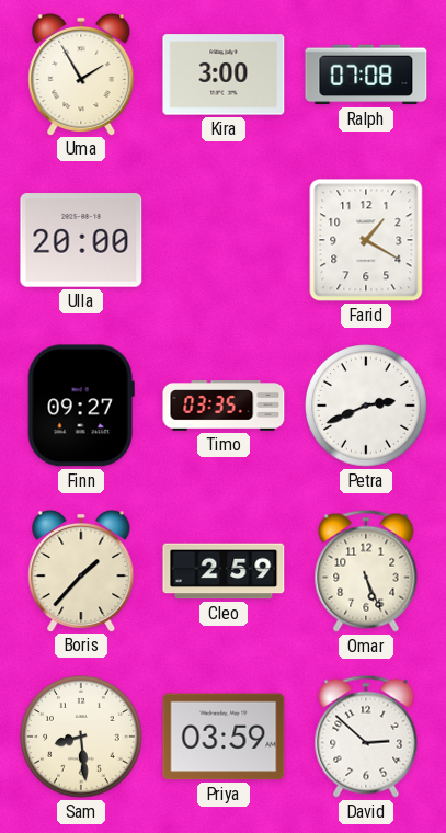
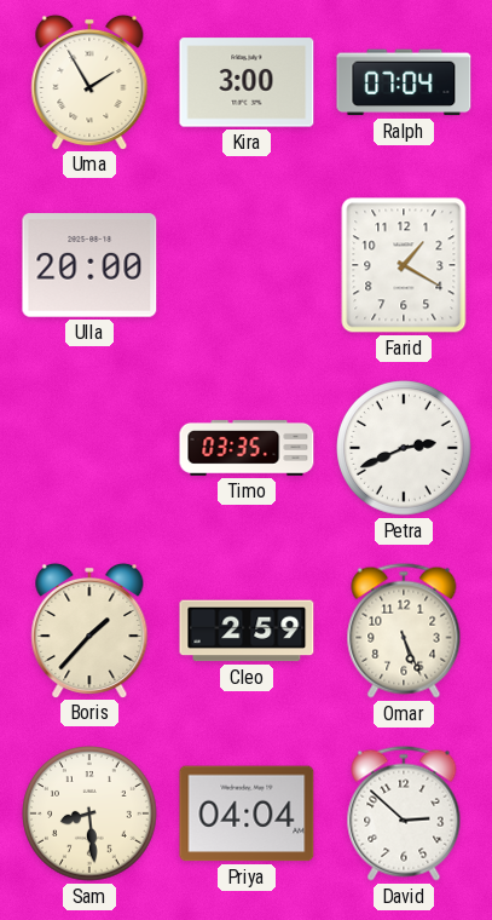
Ralph: 07:08 -> 07:04
Finn: 09:27 -> none
Priya: 03:59 -> 04:04
